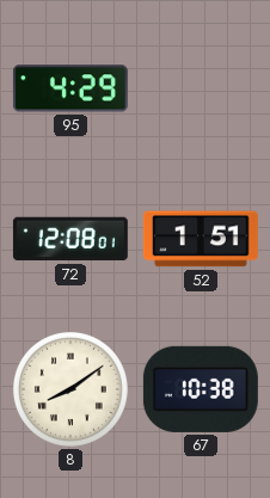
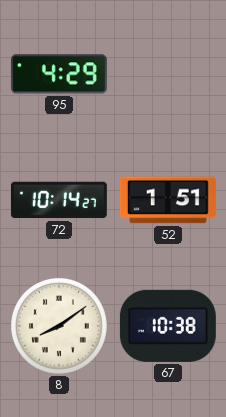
72: 12:08 -> 10:14
